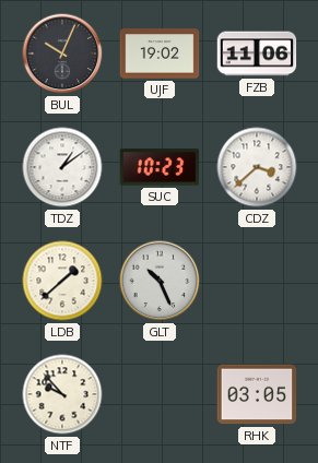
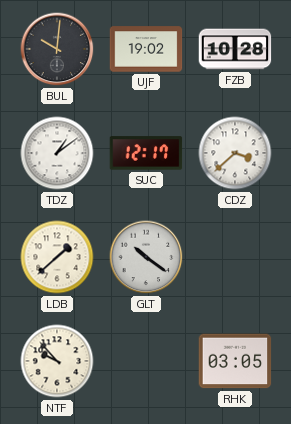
BUL: 10:04 -> 10:01
FZB: 11:06 -> 10:28
SUC: 10:23 -> 12:17
GLT: 10:26 -> 10:21
